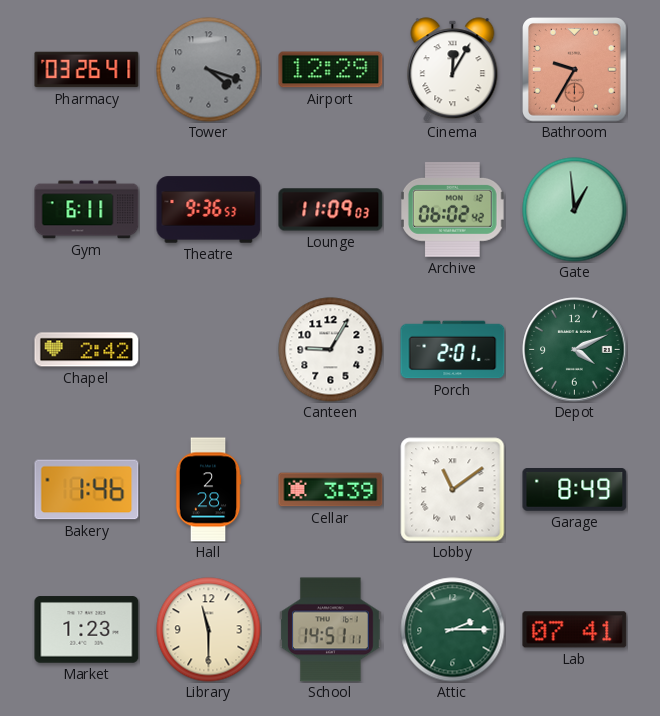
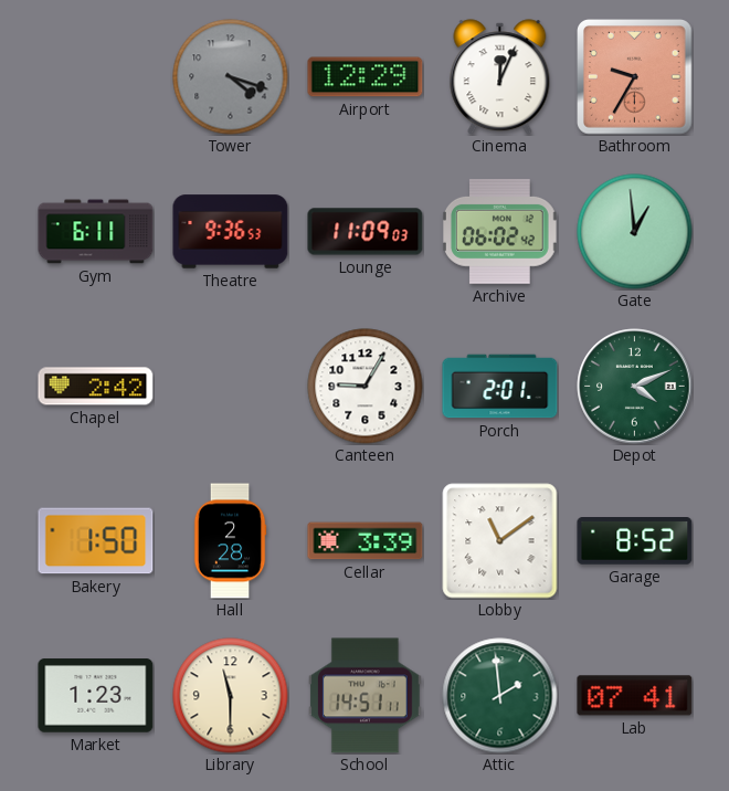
Pharmacy: 03:26 -> none
Cinema: 12:05 -> 12:04
Bakery: 1:46 -> 1:50
Garage: 8:49 -> 8:52
Attic: 2:15 -> 1:59
